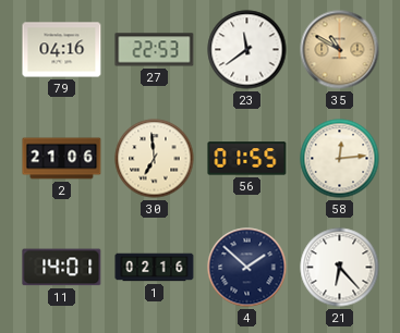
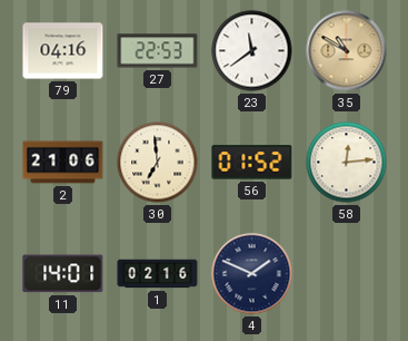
56: 01:55 -> 01:52
4: 1:52 -> 1:49
21: 6:23 -> none
